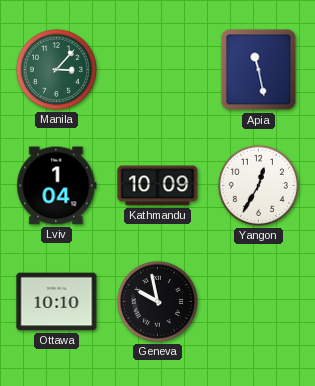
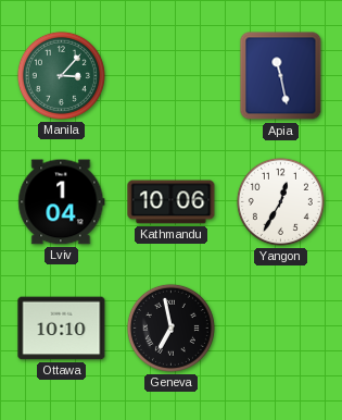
Kathmandu: 10:09 -> 10:06
Geneva: 9:58 -> 6:58
